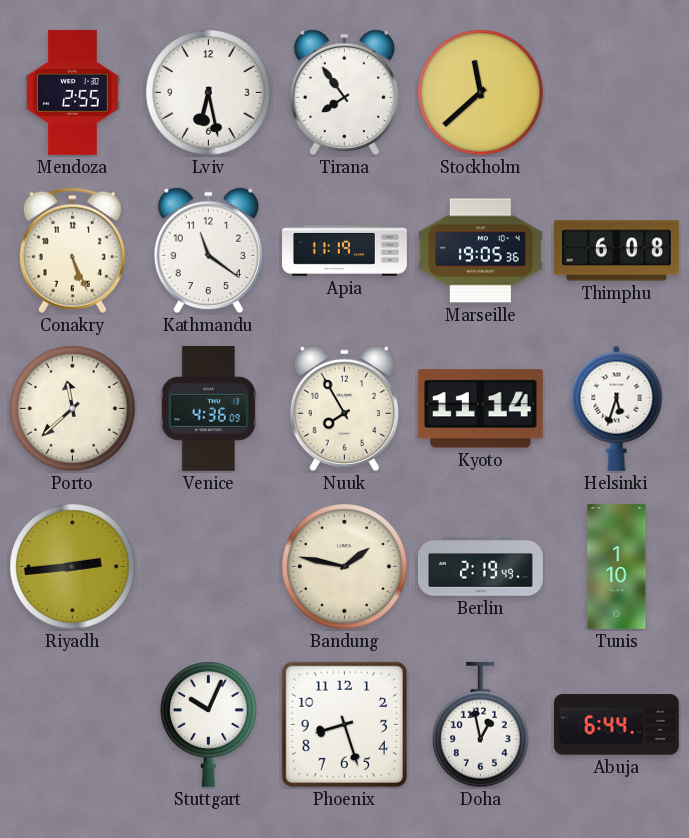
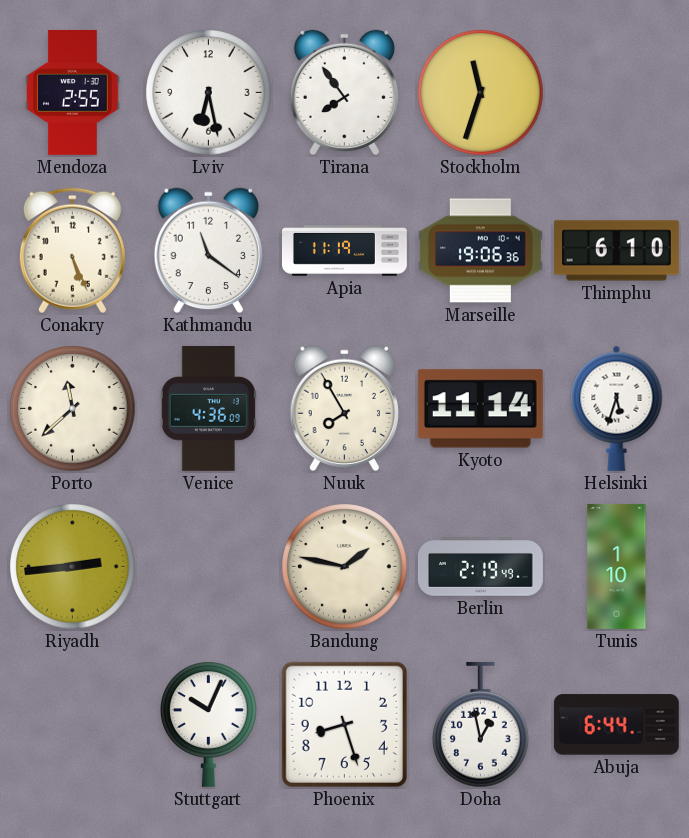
Stockholm: 11:38 -> 11:33
Marseille: 19:05 -> 19:06
Thimphu: 6:08 -> 6:10
